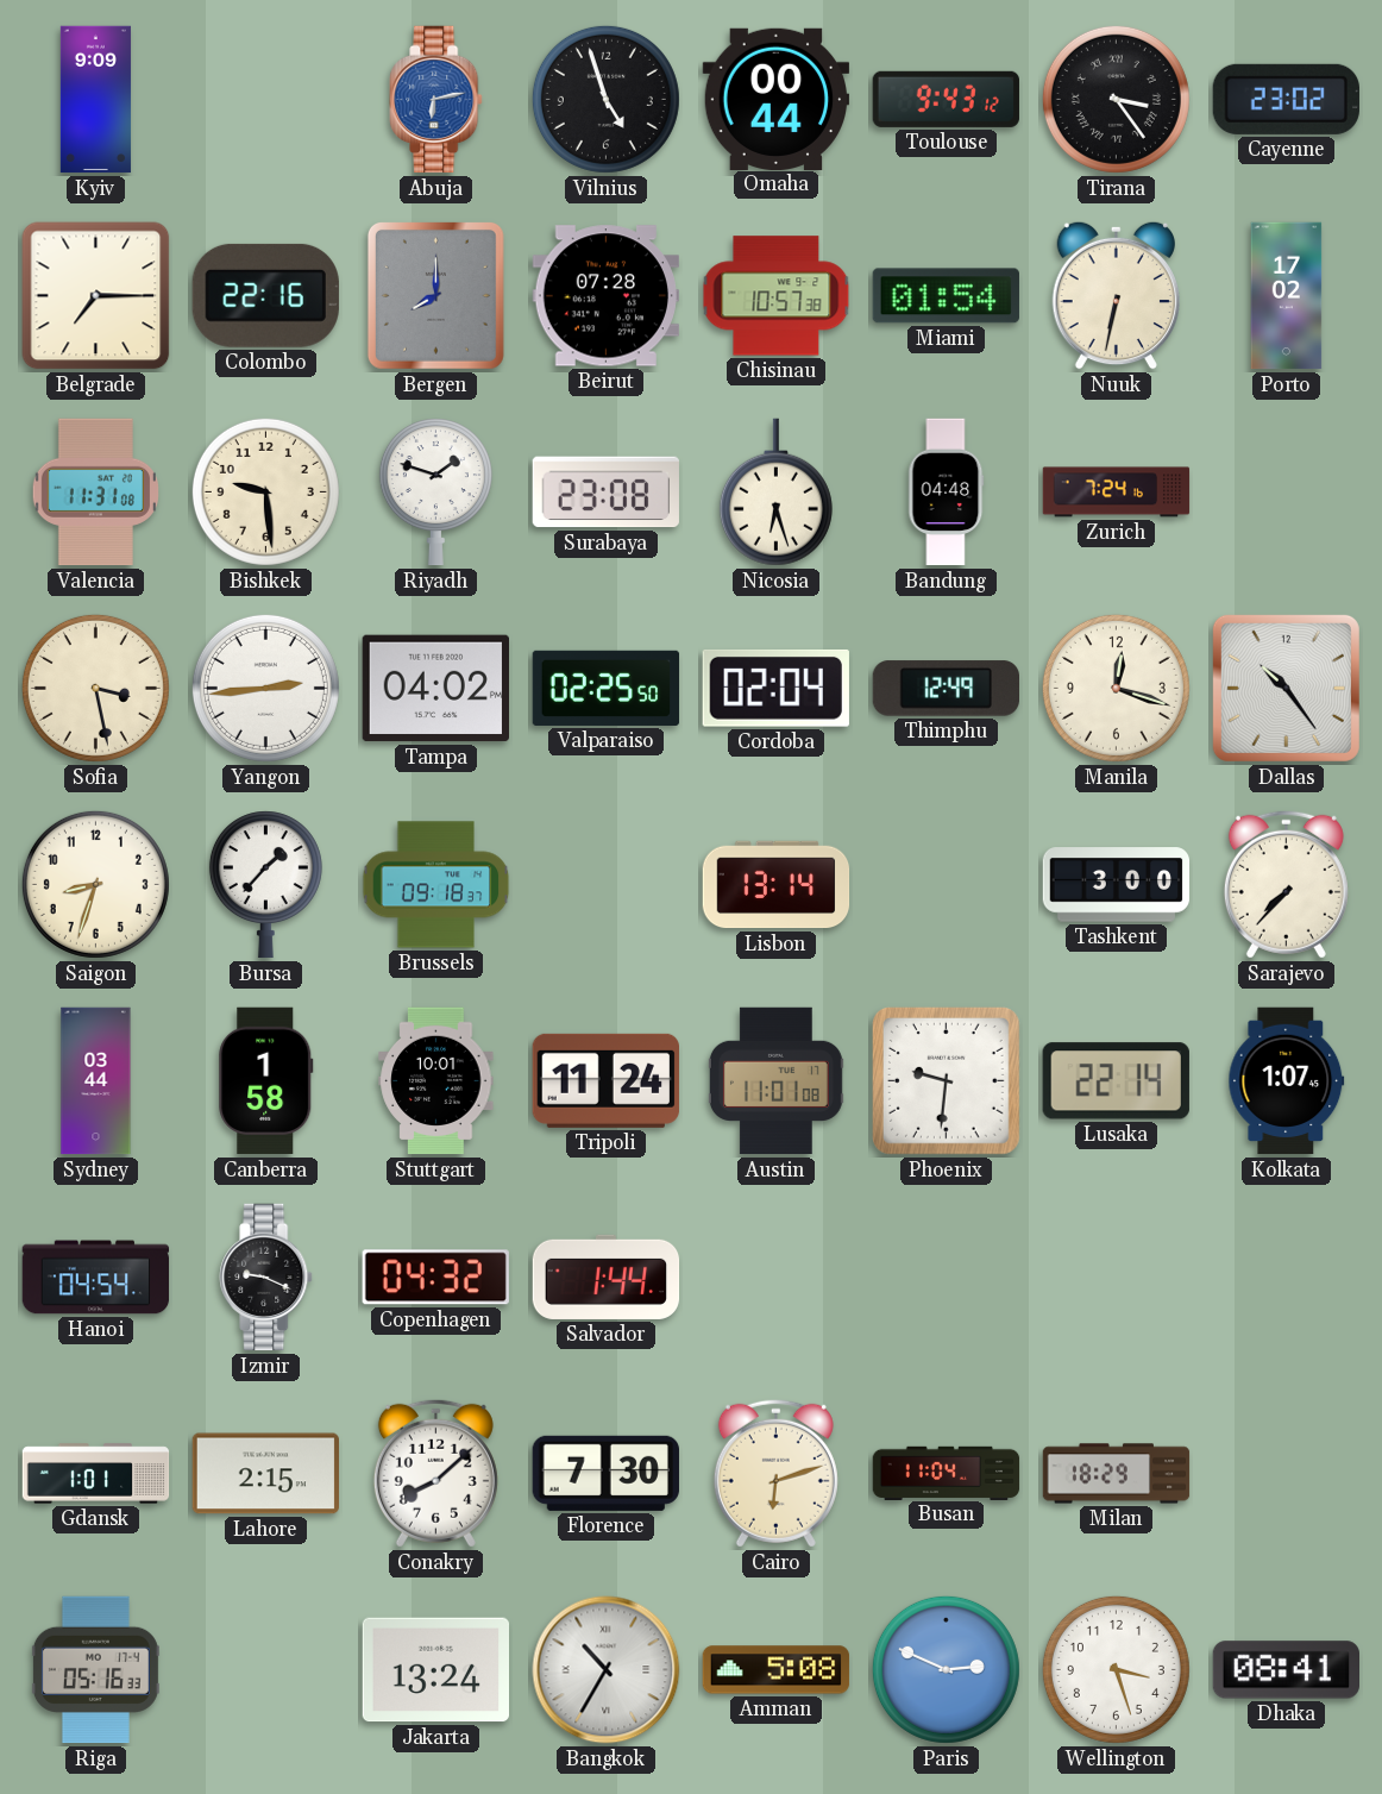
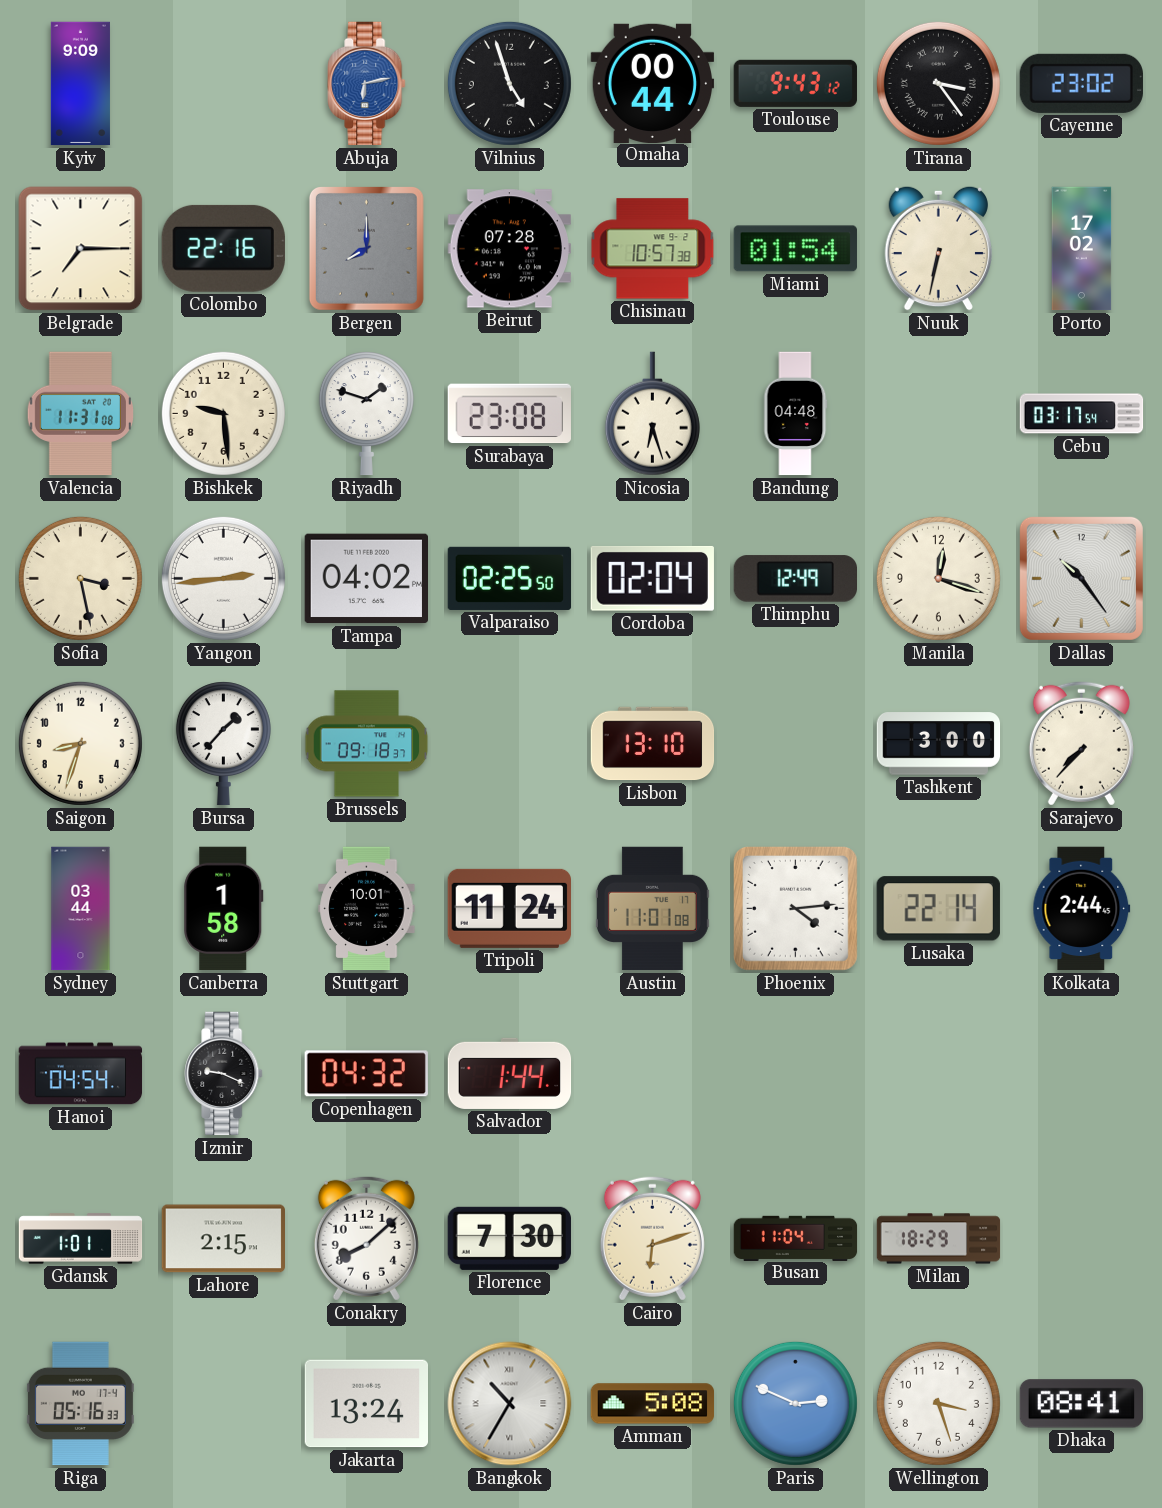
Zurich: 7:24 -> none
Cebu: none -> 03:17
Lisbon: 13:14 -> 13:10
Phoenix: 9:31 -> 4:14
Kolkata: 1:07 -> 2:44
